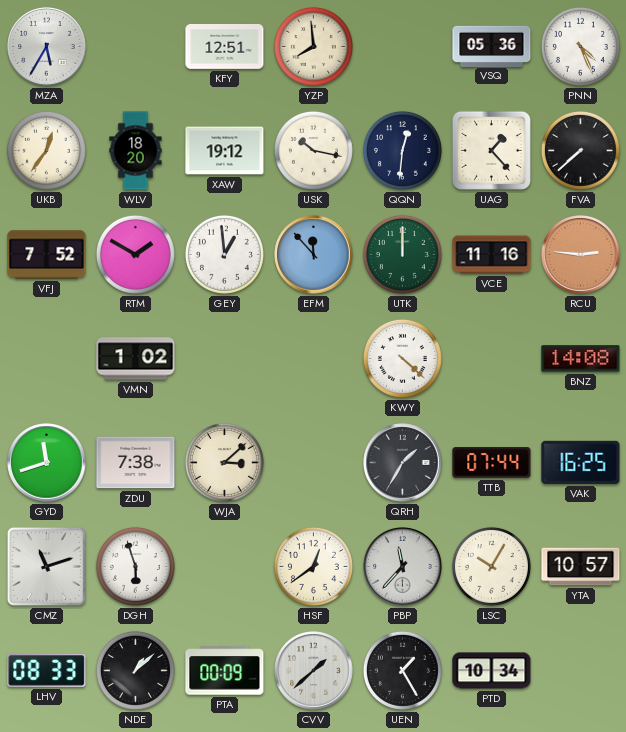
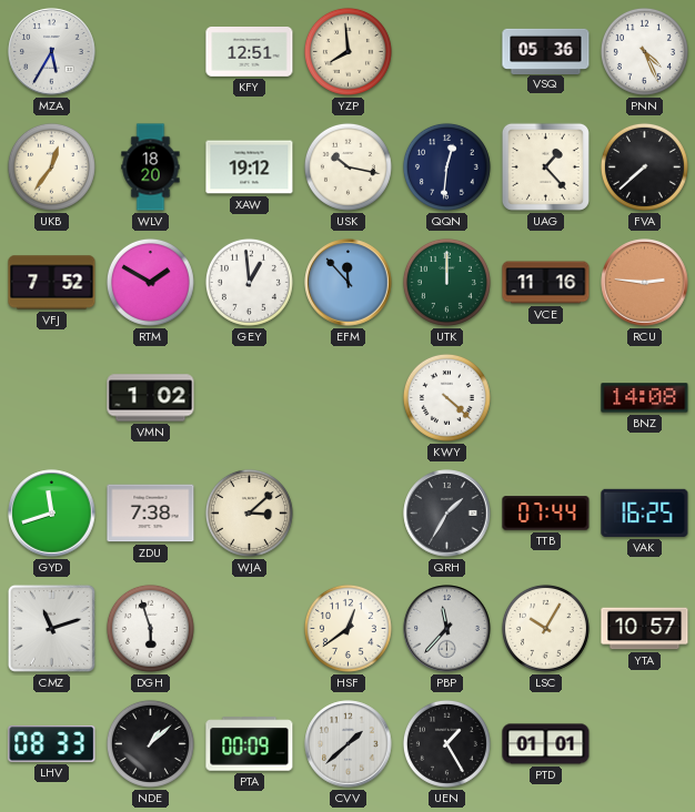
PTD: 10:34 -> 01:01
